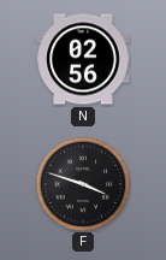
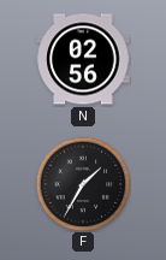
F: 3:48 -> 1:35
